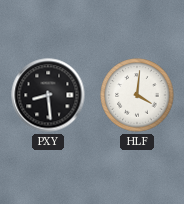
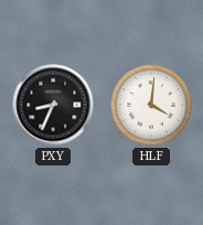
PXY: 8:29 -> 8:34
